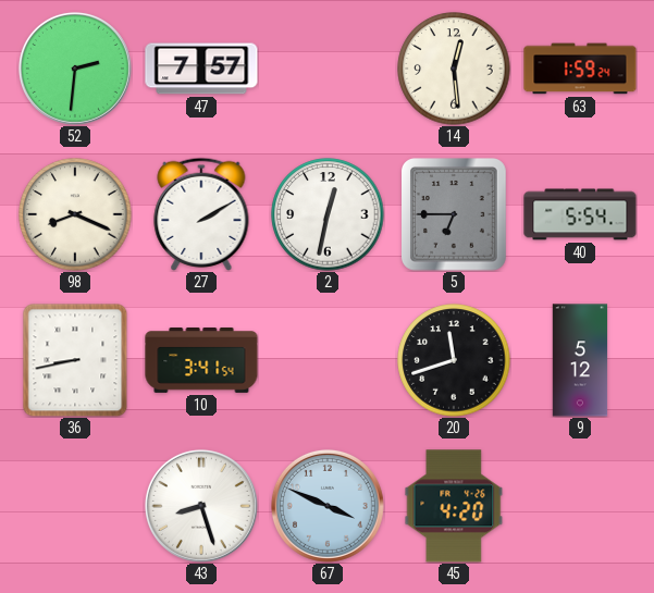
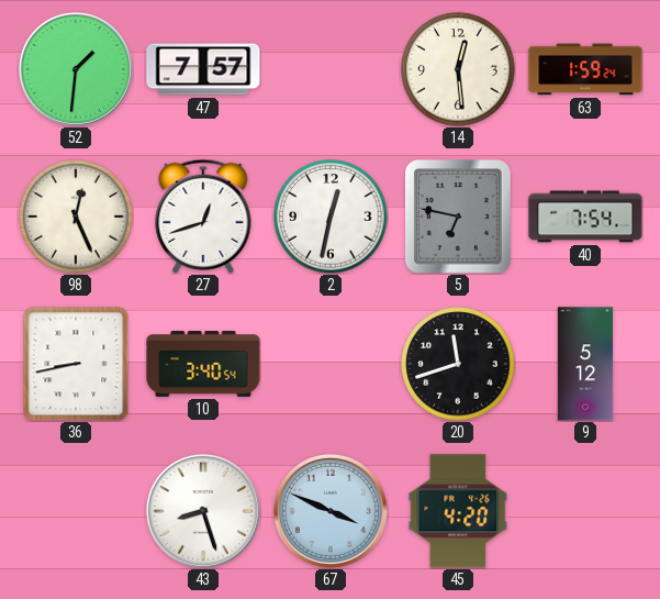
52: 2:31 -> 1:31
98: 8:19 -> 12:26
27: 2:10 -> 12:42
5: 6:45 -> 6:47
40: 5:54 -> 7:54
10: 3:41 -> 3:40
